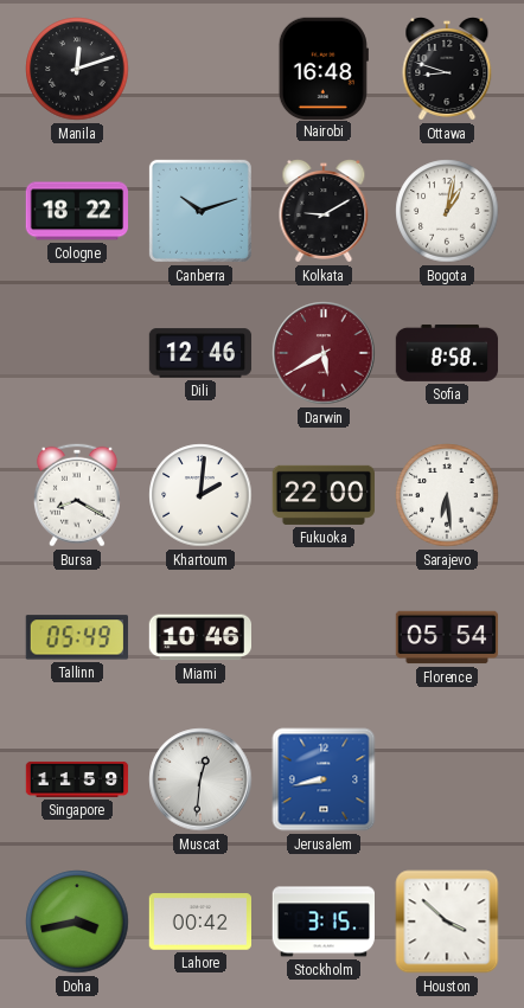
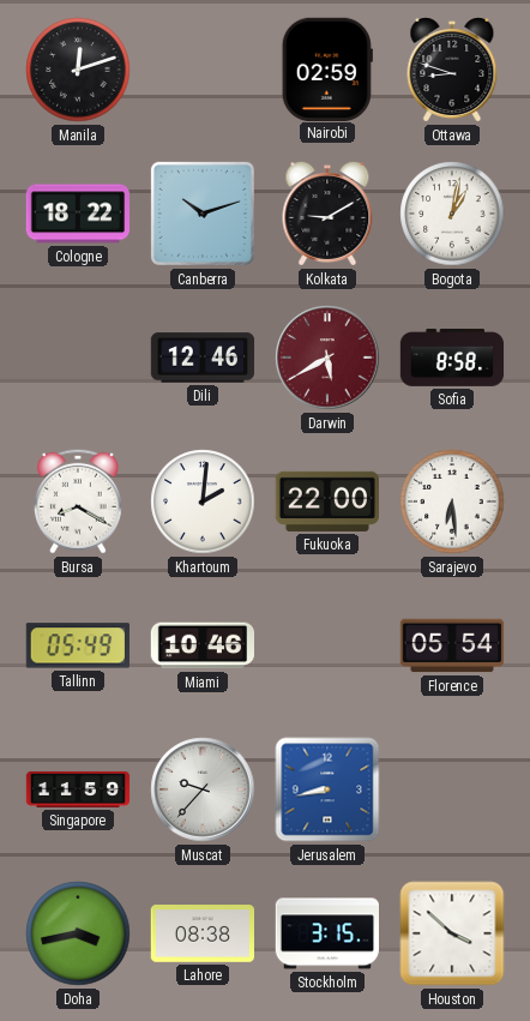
Nairobi: 16:48 -> 02:59
Muscat: 12:31 -> 9:37
Lahore: 00:42 -> 08:38
